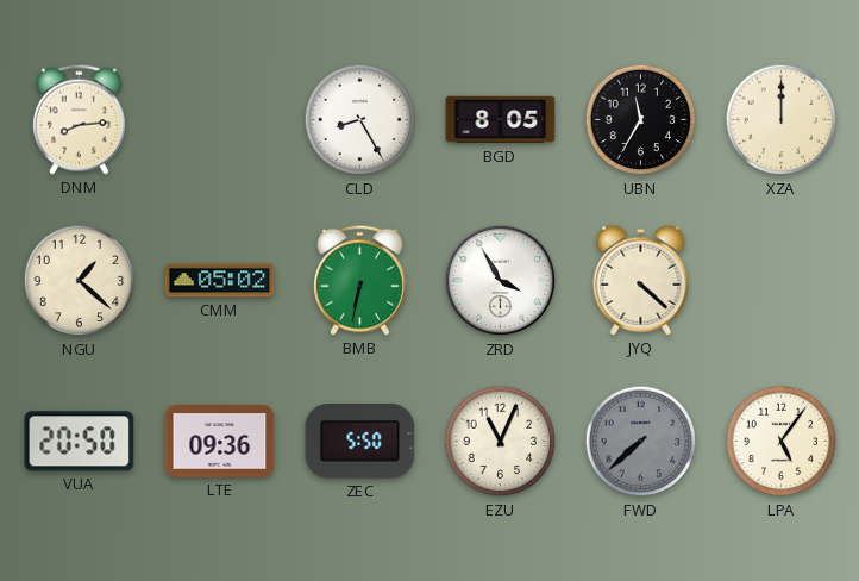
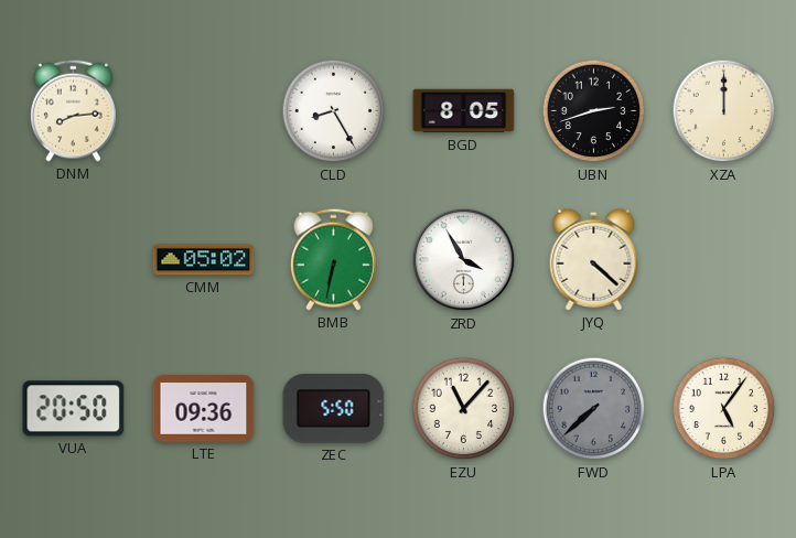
UBN: 11:35 -> 2:42
NGU: 1:22 -> none
EZU: 11:04 -> 11:07
